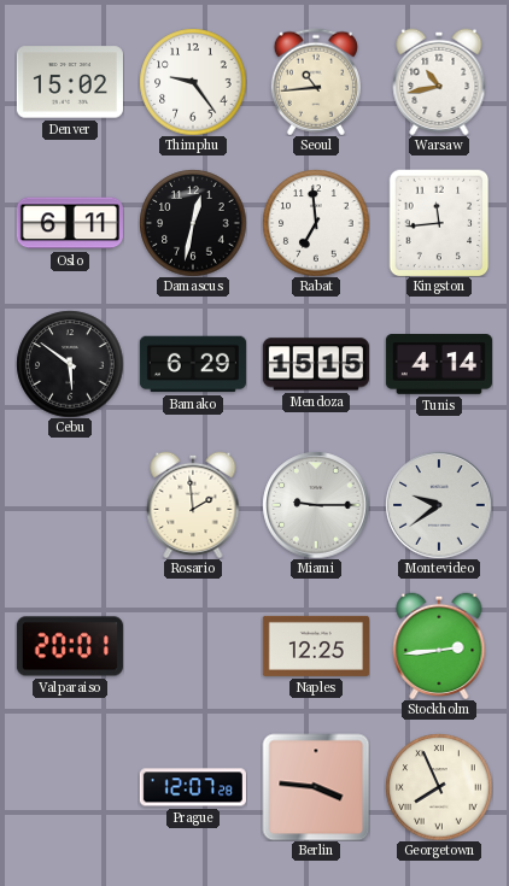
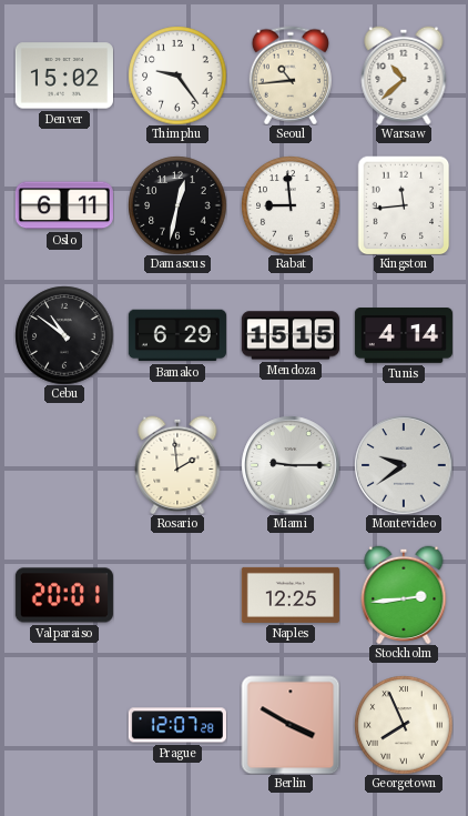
Warsaw: 10:43 -> 10:38
Rabat: 6:59 -> 8:59
Cebu: 5:51 -> 10:51
Berlin: 3:46 -> 3:50
